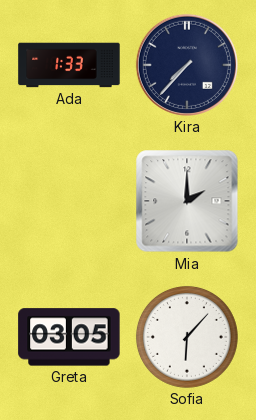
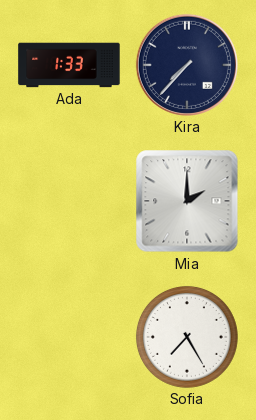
Greta: 03:05 -> none
Sofia: 6:07 -> 7:25
